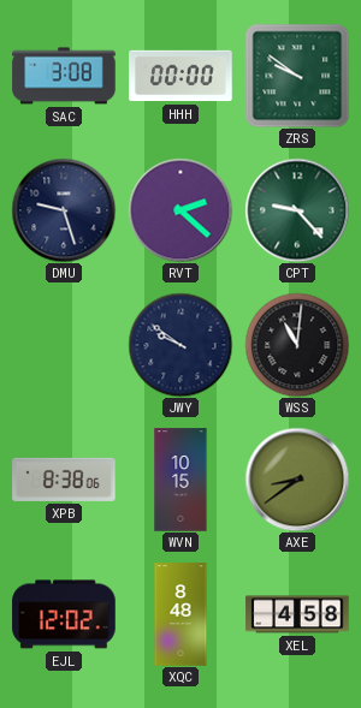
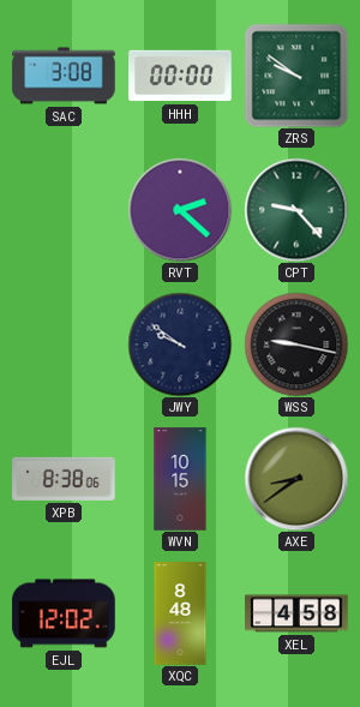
DMU: 9:27 -> none
WSS: 11:01 -> 9:17
